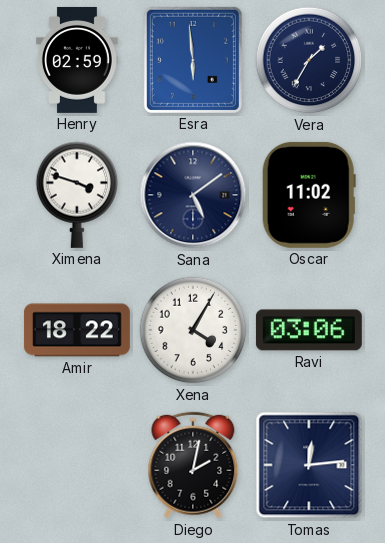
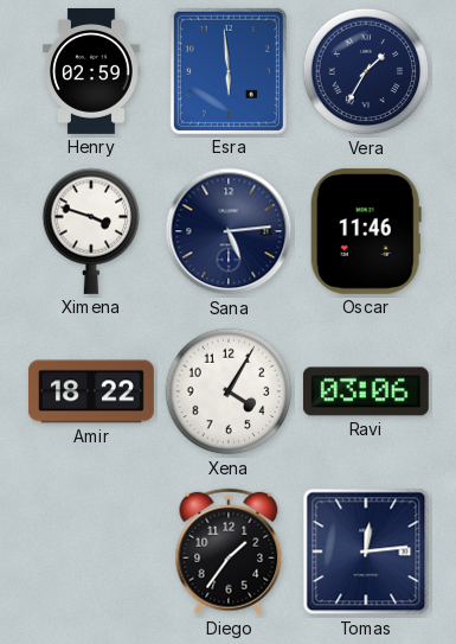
Sana: 5:09 -> 5:14
Oscar: 11:02 -> 11:46
Diego: 2:02 -> 1:36
